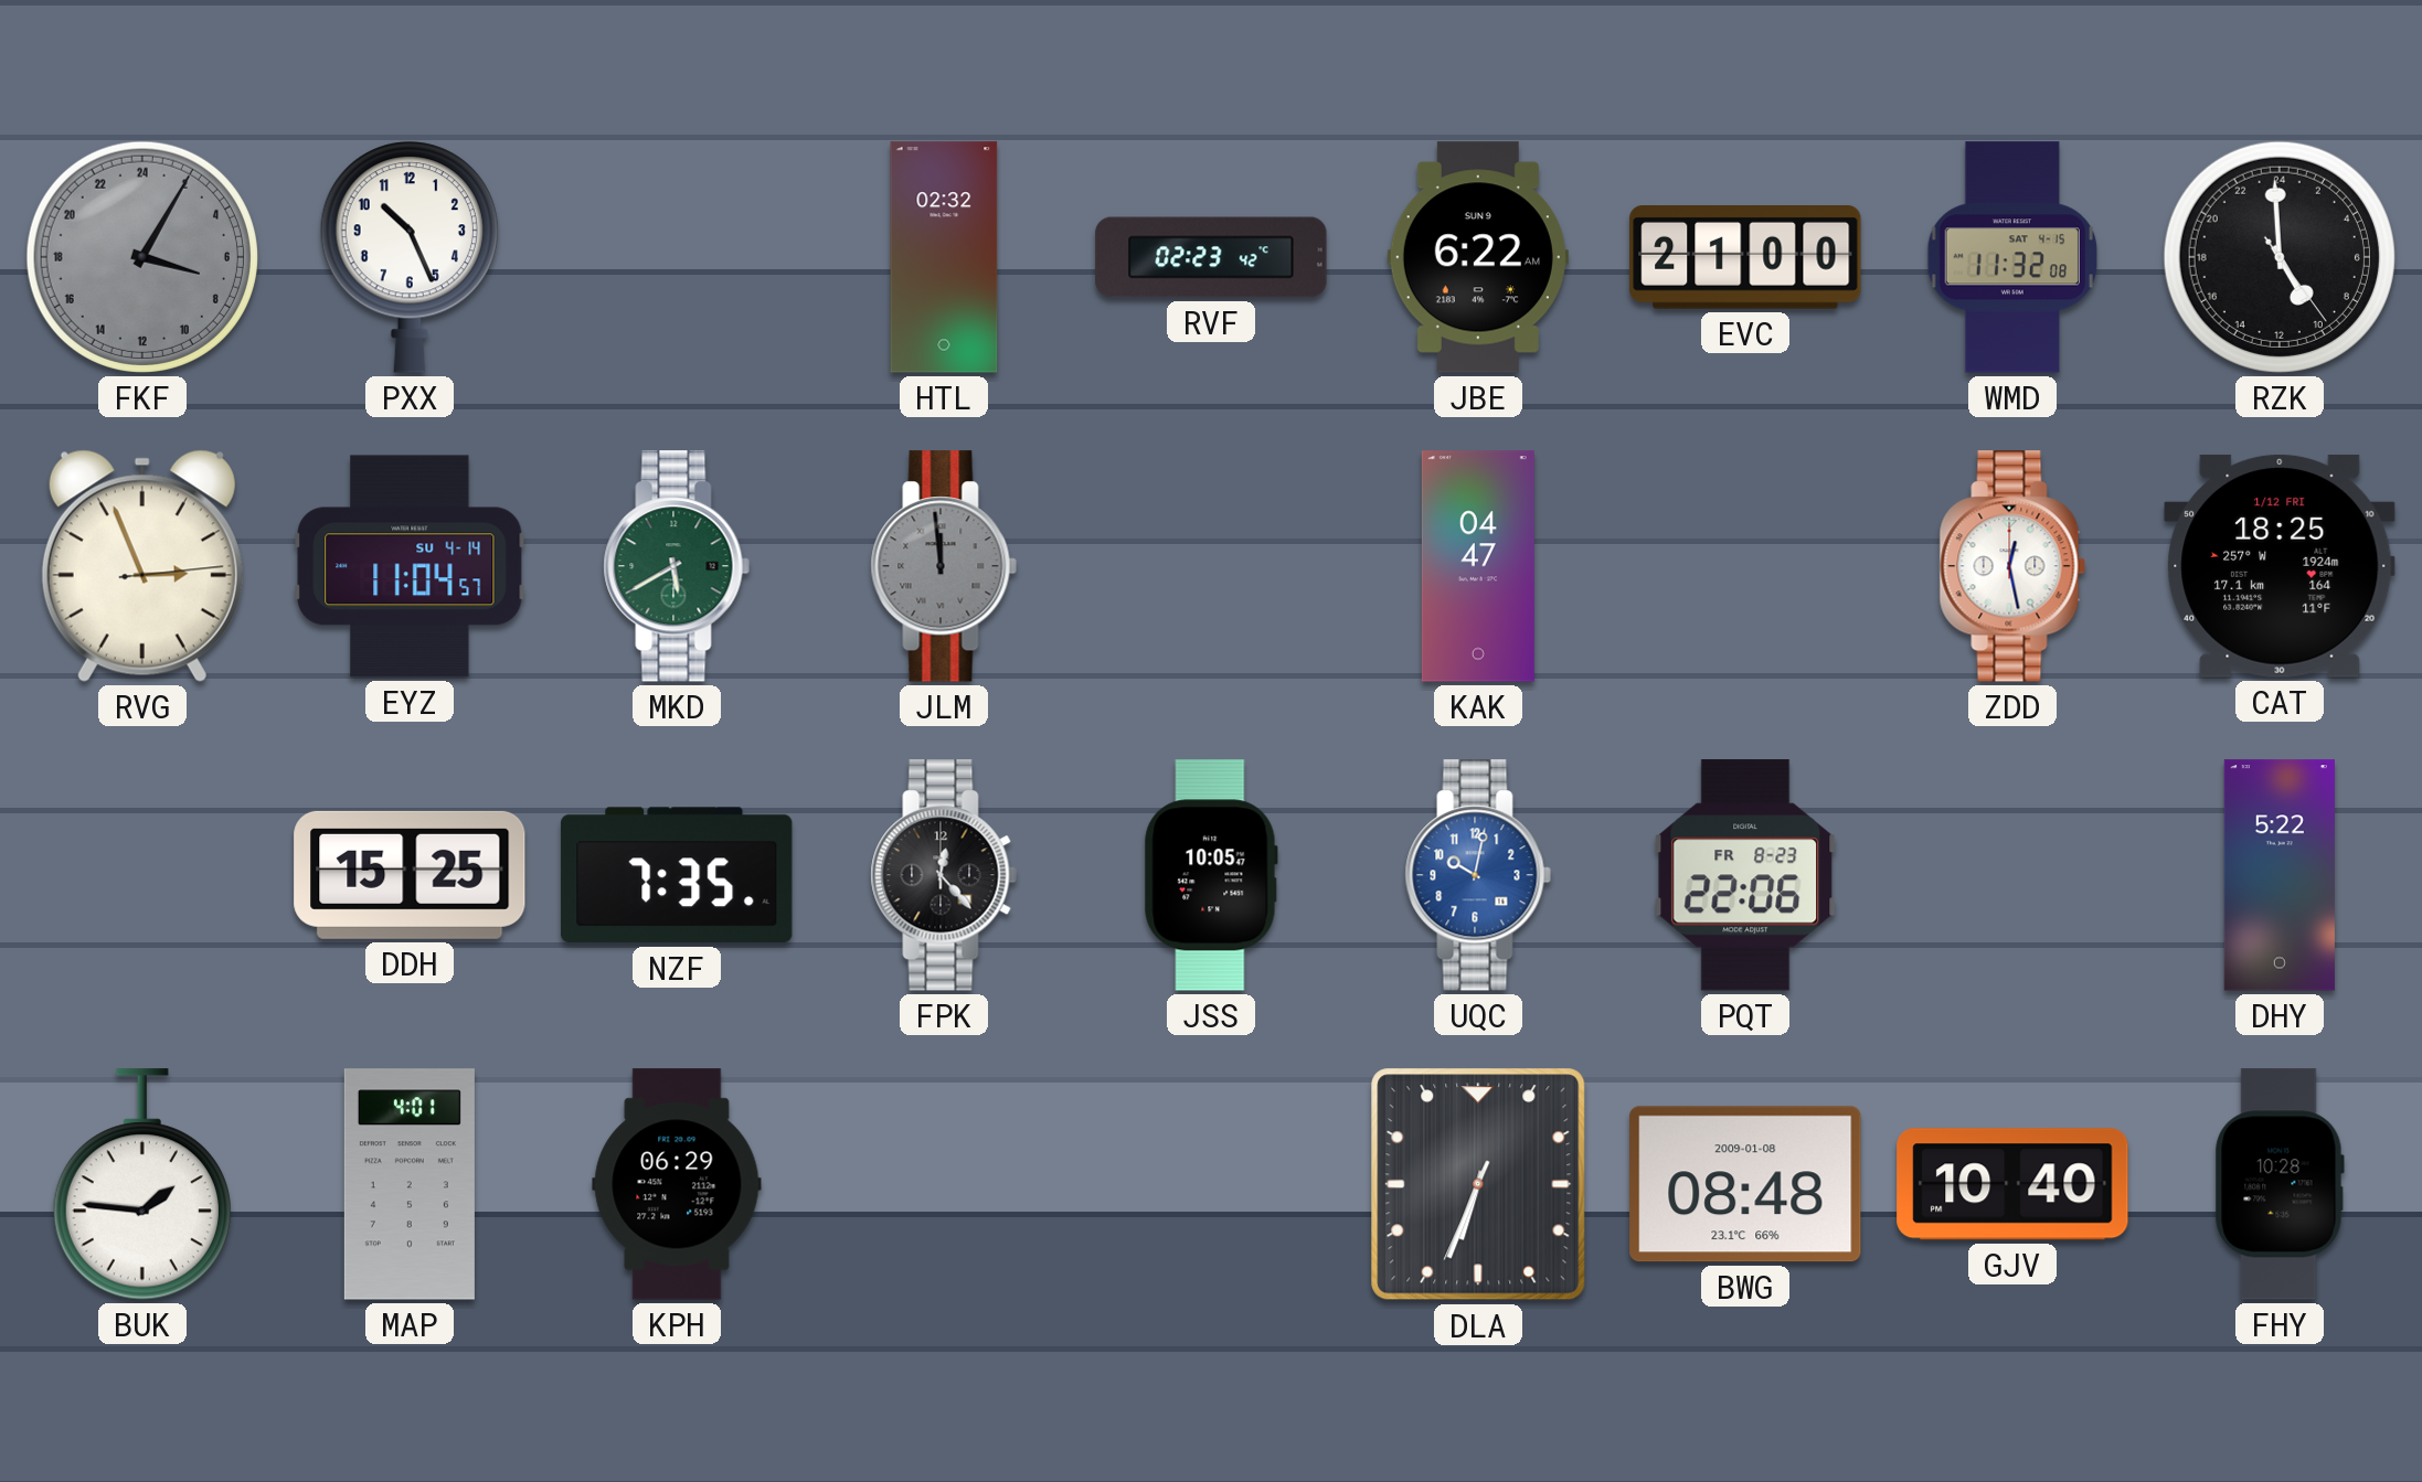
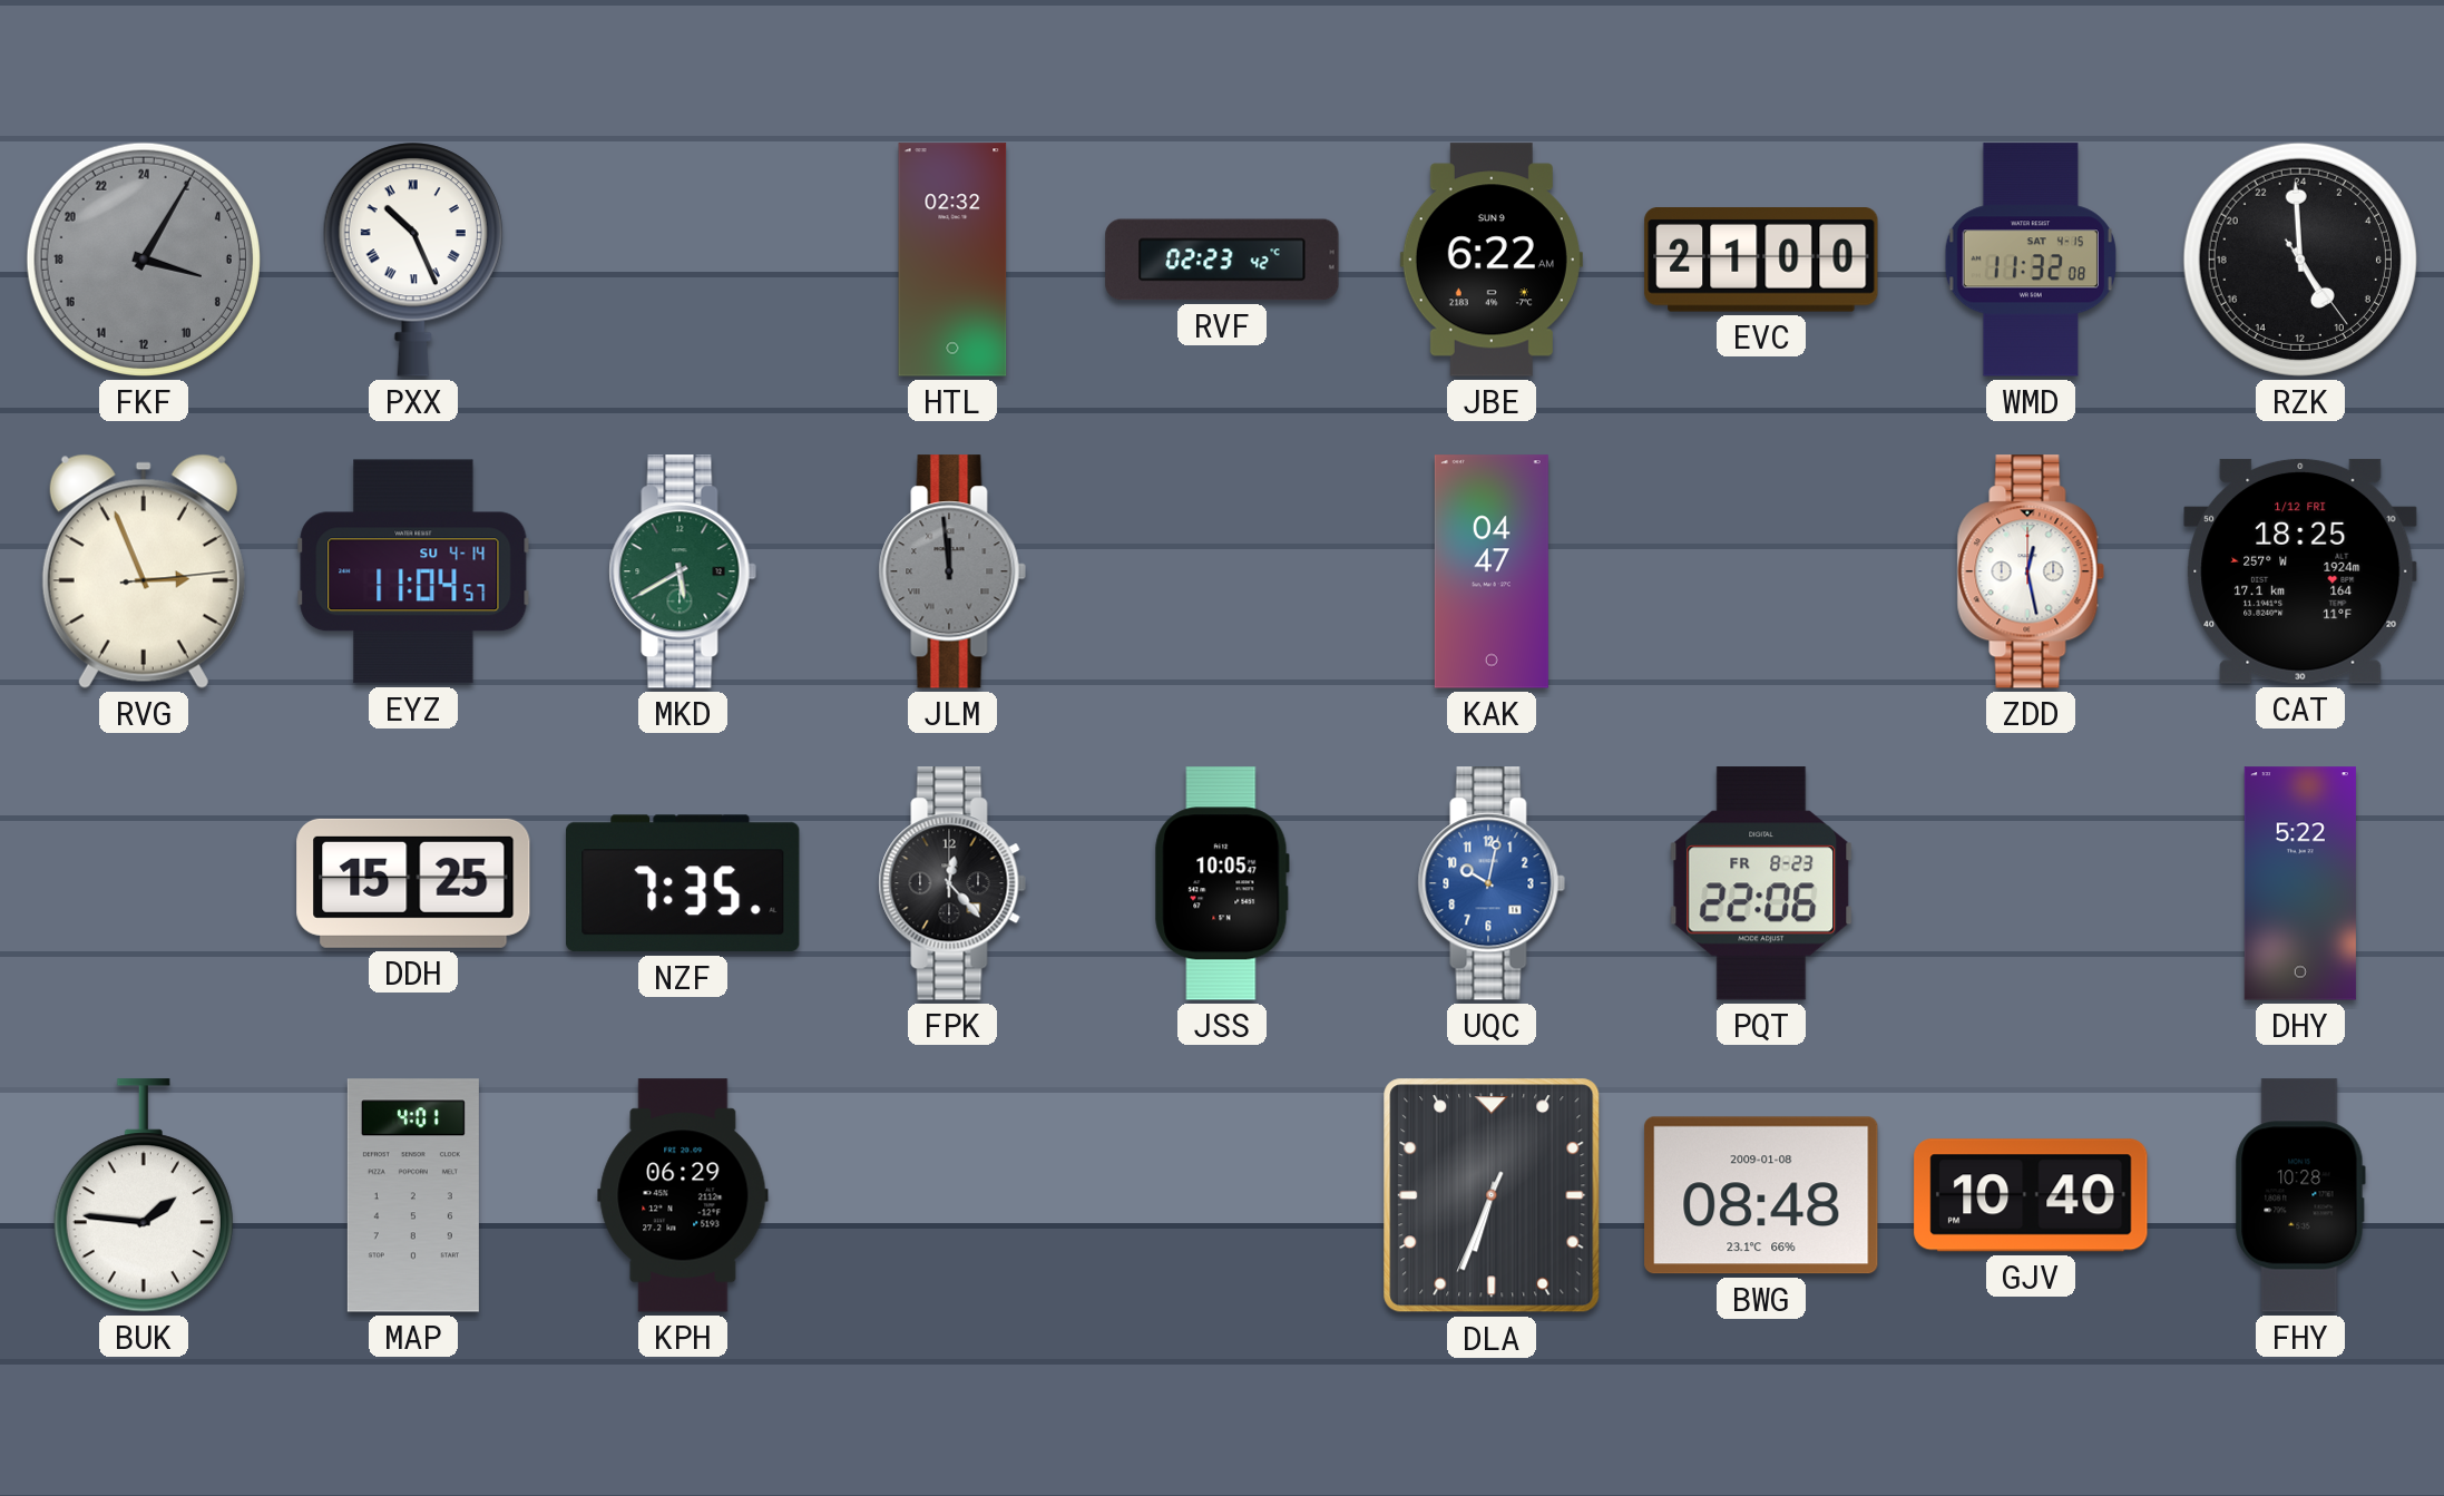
PXX numerals: Arabic -> Roman
